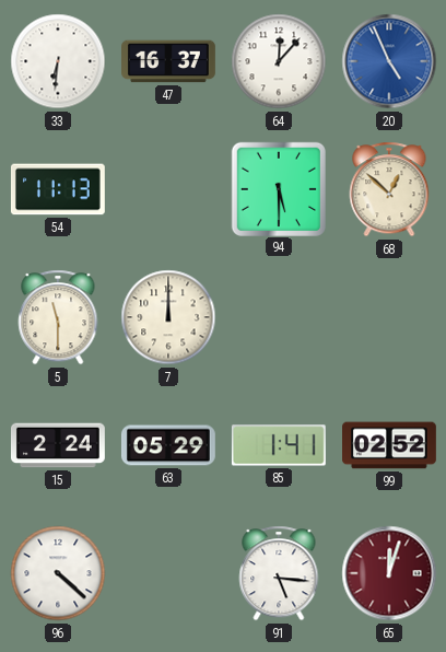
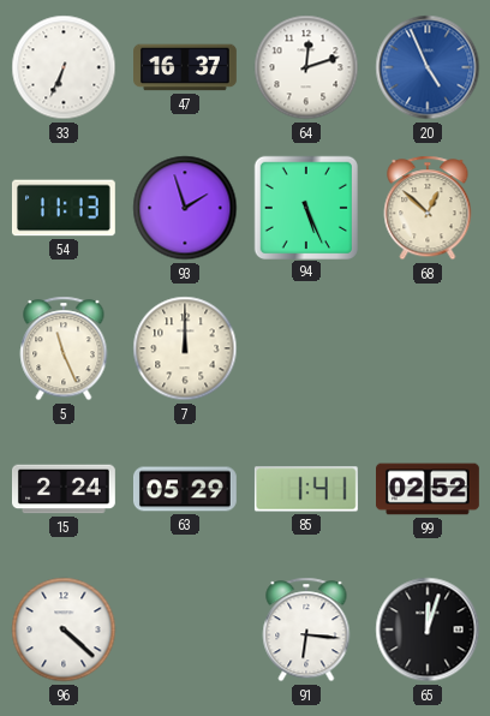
33: 6:31 -> 6:34
64: 12:07 -> 12:12
93: none -> 1:57
94: 5:30 -> 5:26
5: 11:30 -> 11:26
91: 5:16 -> 6:16
65 dial: burgundy -> black
